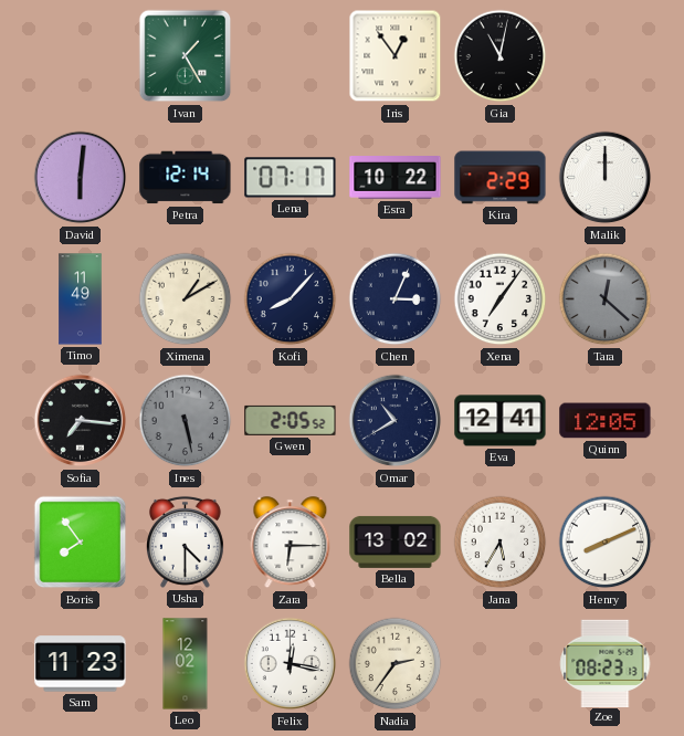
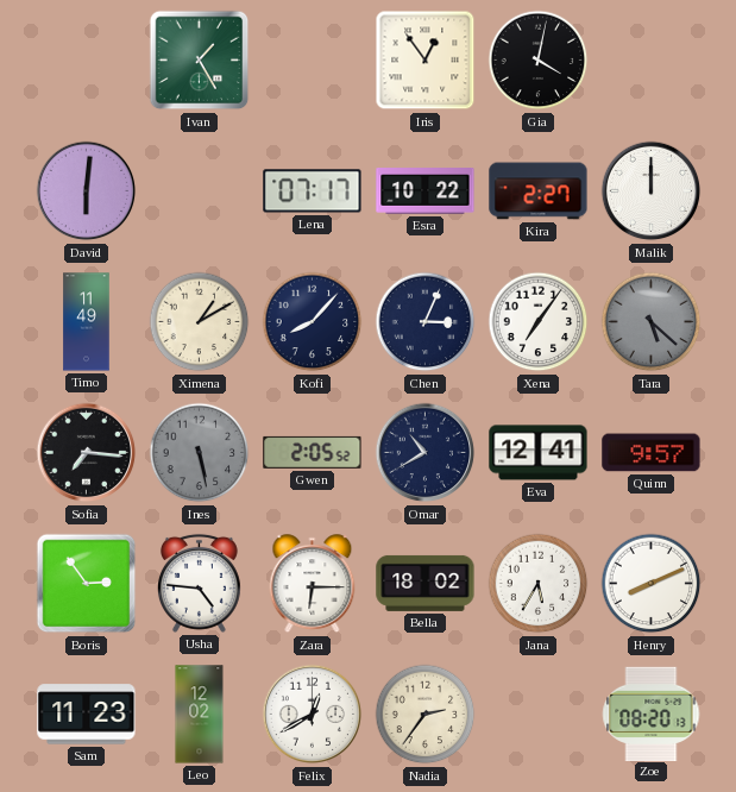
Gia: 11:02 -> 4:02
Petra: 12:14 -> none
Kira: 2:29 -> 2:27
Tara: 12:22 -> 5:22
Quinn: 12:05 -> 9:57
Boris: 7:54 -> 2:54
Usha: 4:30 -> 4:46
Bella: 13:02 -> 18:02
Felix: 12:17 -> 12:40
Zoe: 08:23 -> 08:20
